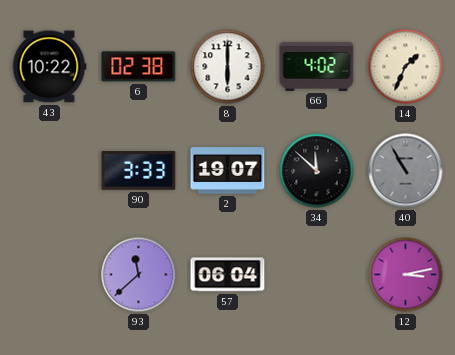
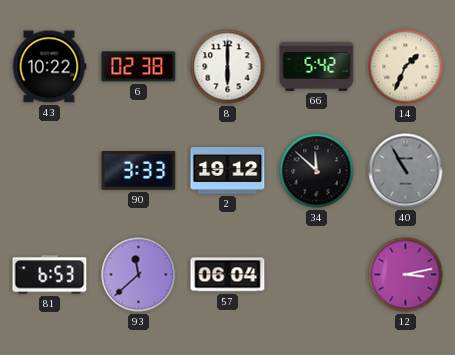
66: 4:02 -> 5:42
2: 19:07 -> 19:12
81: none -> 6:53
